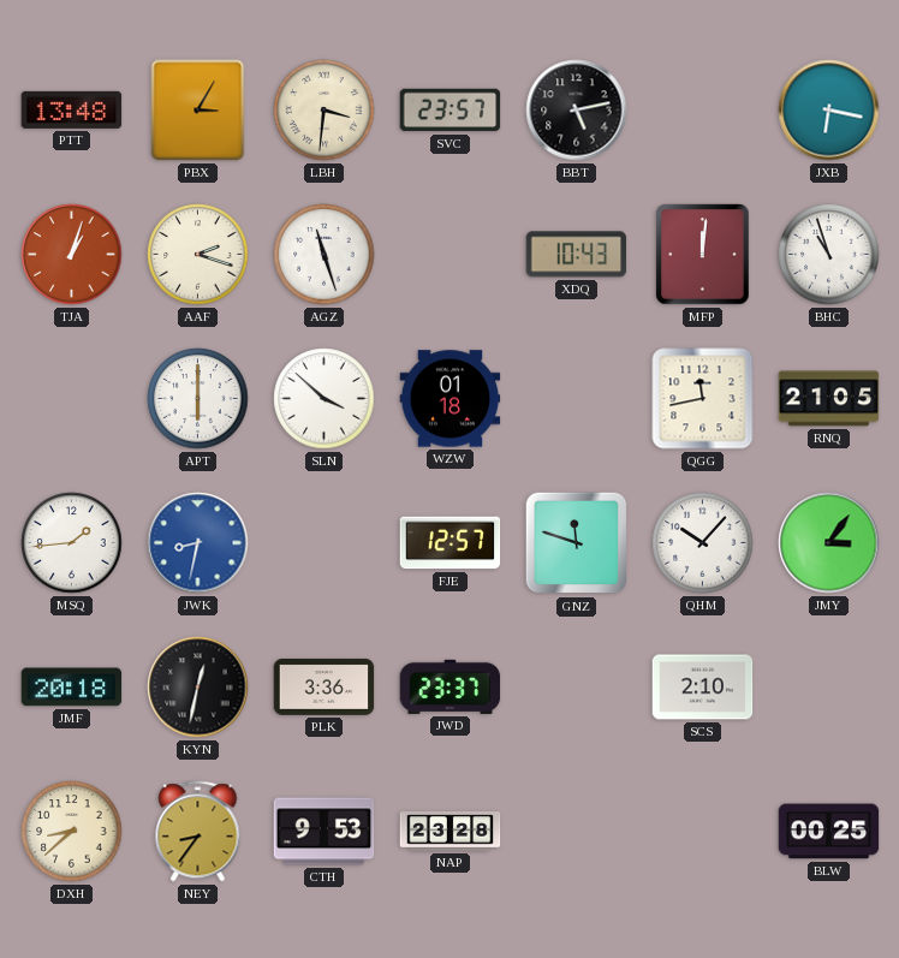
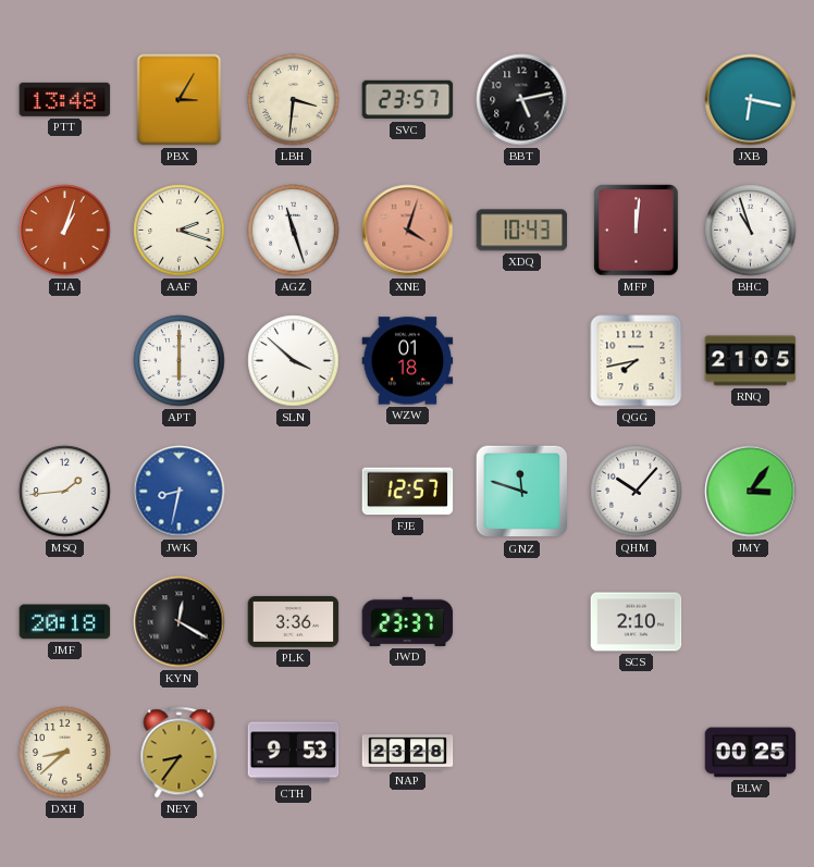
XNE: none -> 4:03
QGG: 11:43 -> 7:43
KYN: 12:32 -> 12:20
